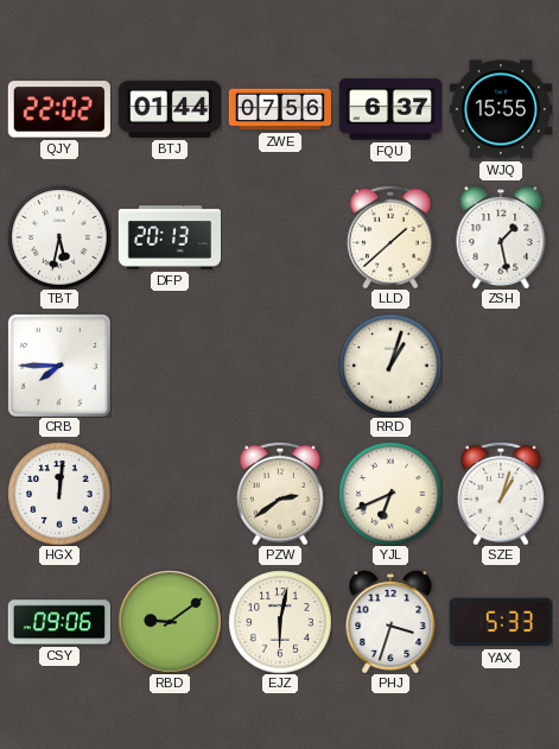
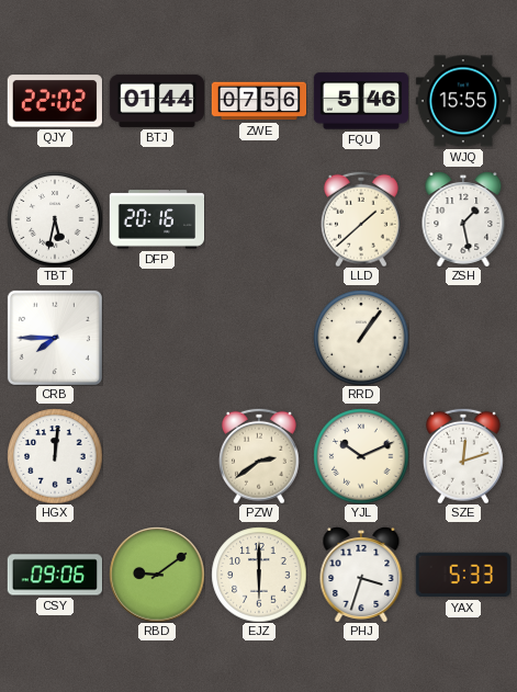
FQU: 6:37 -> 5:46
DFP: 20:13 -> 20:16
RRD: 1:03 -> 1:06
YJL: 6:41 -> 10:11
SZE: 1:03 -> 12:12
EJZ: 6:02 -> 6:00
